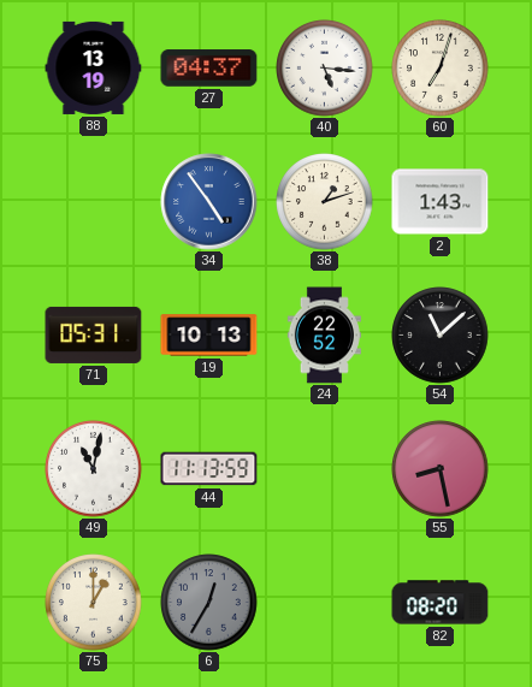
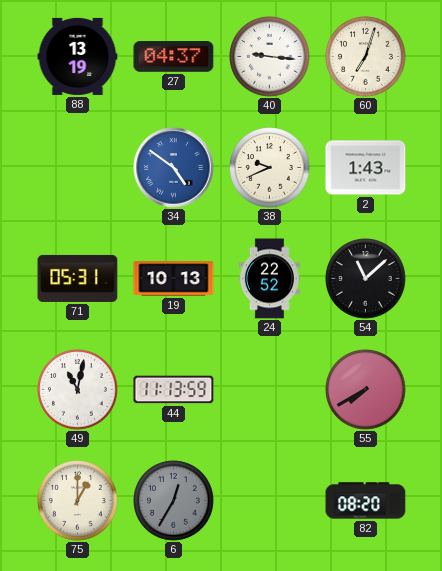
40: 5:16 -> 9:16
34: 4:54 -> 4:51
38: 1:12 -> 9:41
55: 8:28 -> 7:40
